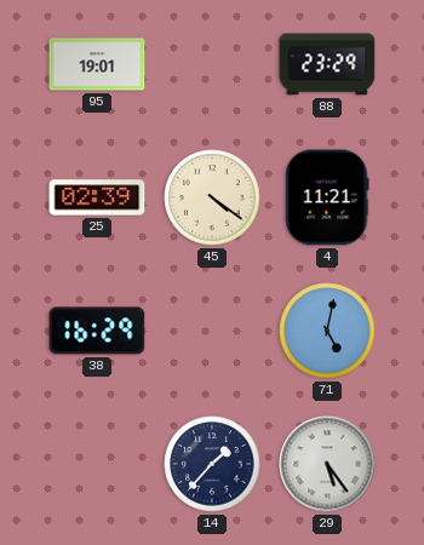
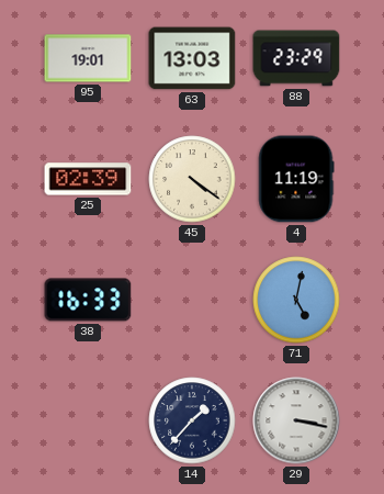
63: none -> 13:03
4: 11:21 -> 11:19
38: 16:29 -> 16:33
29: 5:24 -> 3:17
